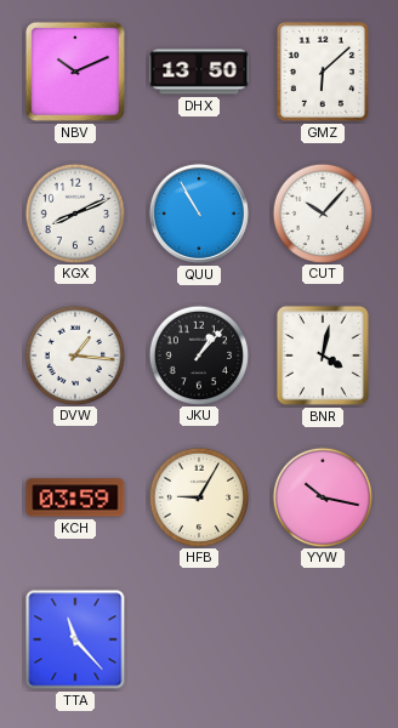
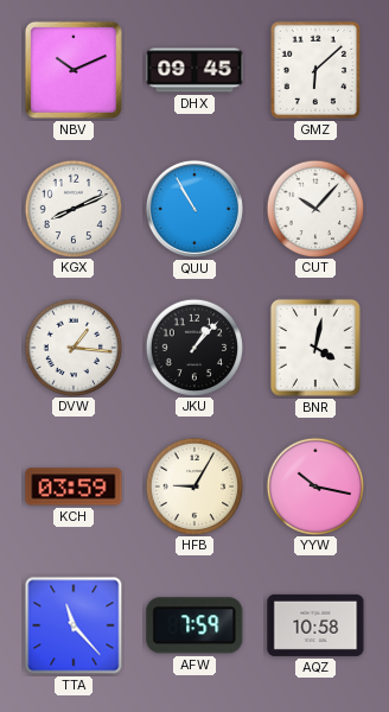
DHX: 13:50 -> 09:45
AFW: none -> 7:59
AQZ: none -> 10:58
